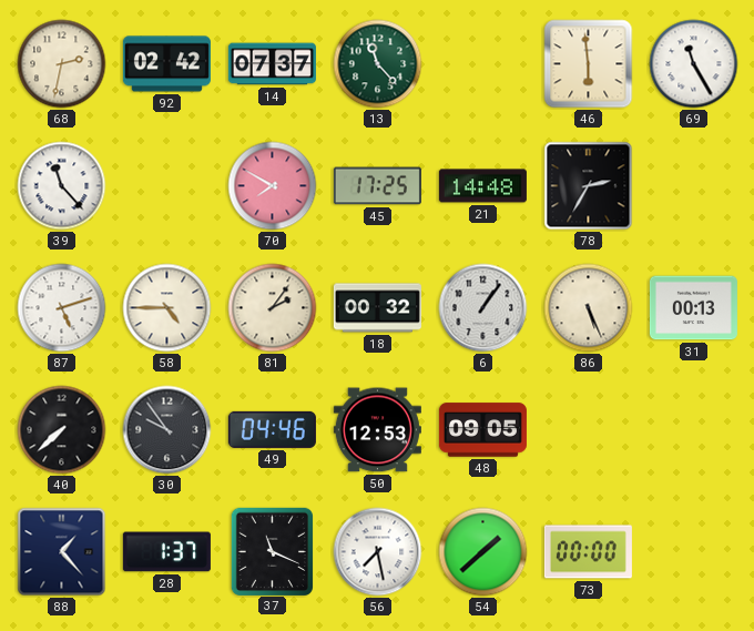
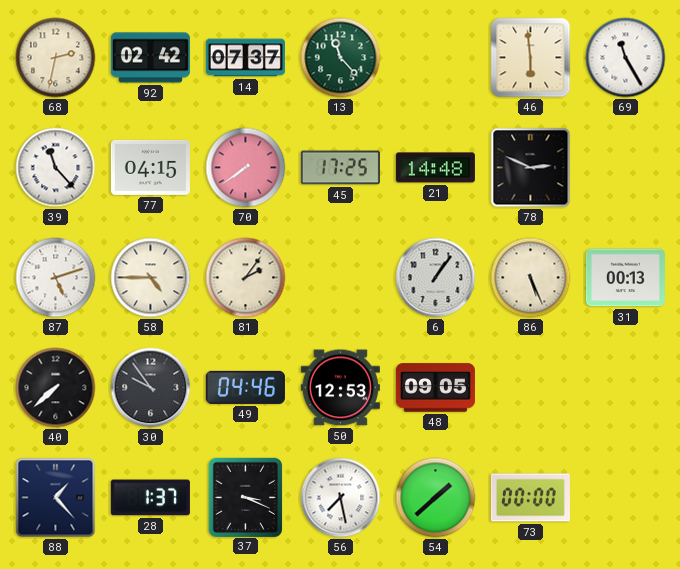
77: none -> 04:15
70: 7:50 -> 7:39
78: 2:35 -> 2:49
18: 00:32 -> none
37: 11:19 -> 3:19
